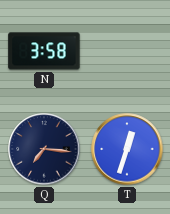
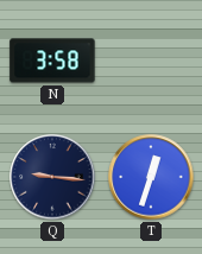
Q: 7:16 -> 9:16
